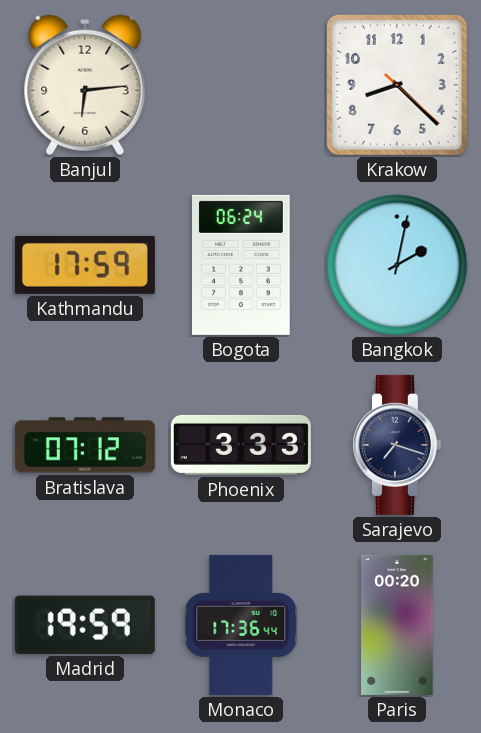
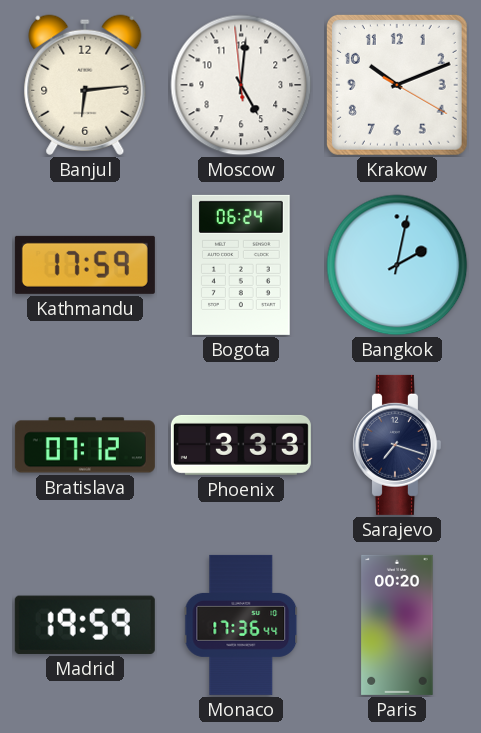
Moscow: none -> 5:00
Krakow: 8:22 -> 10:11
